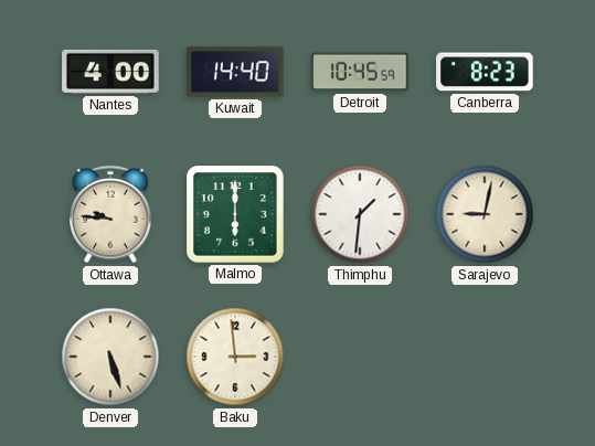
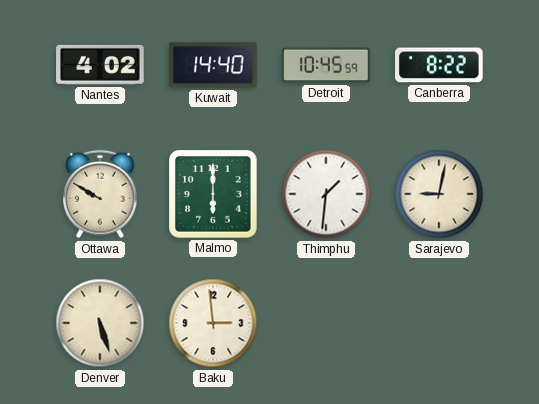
Nantes: 4:00 -> 4:02
Canberra: 8:23 -> 8:22
Ottawa: 9:46 -> 9:50
